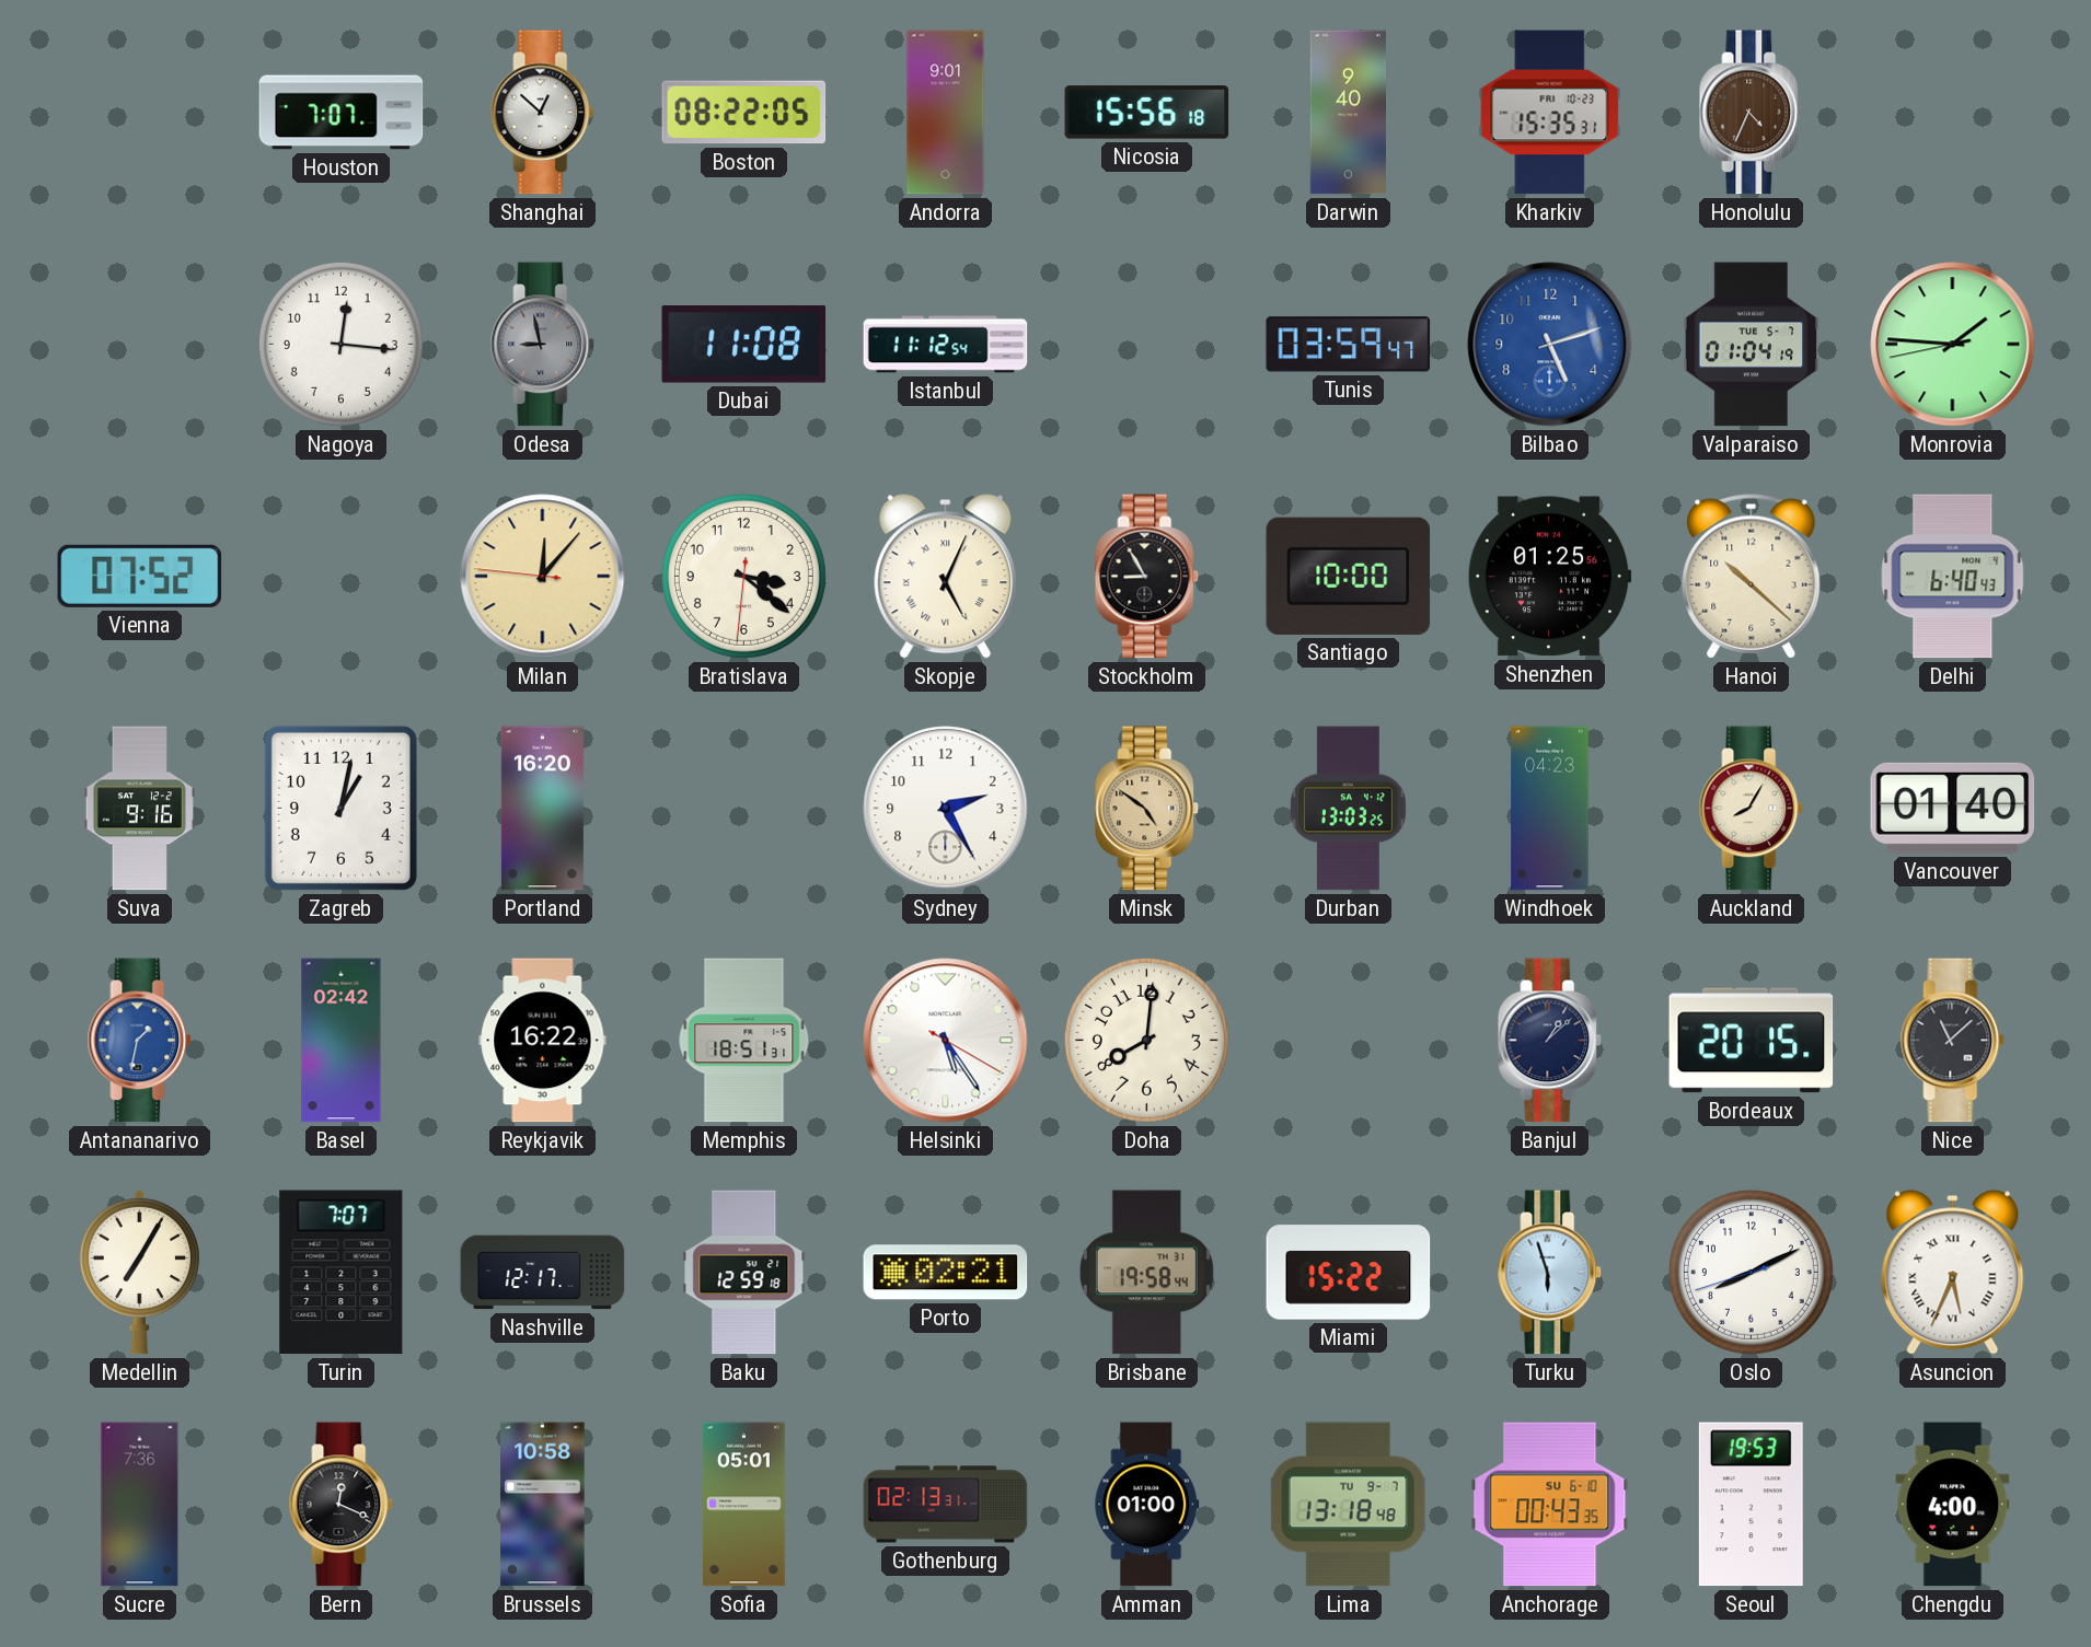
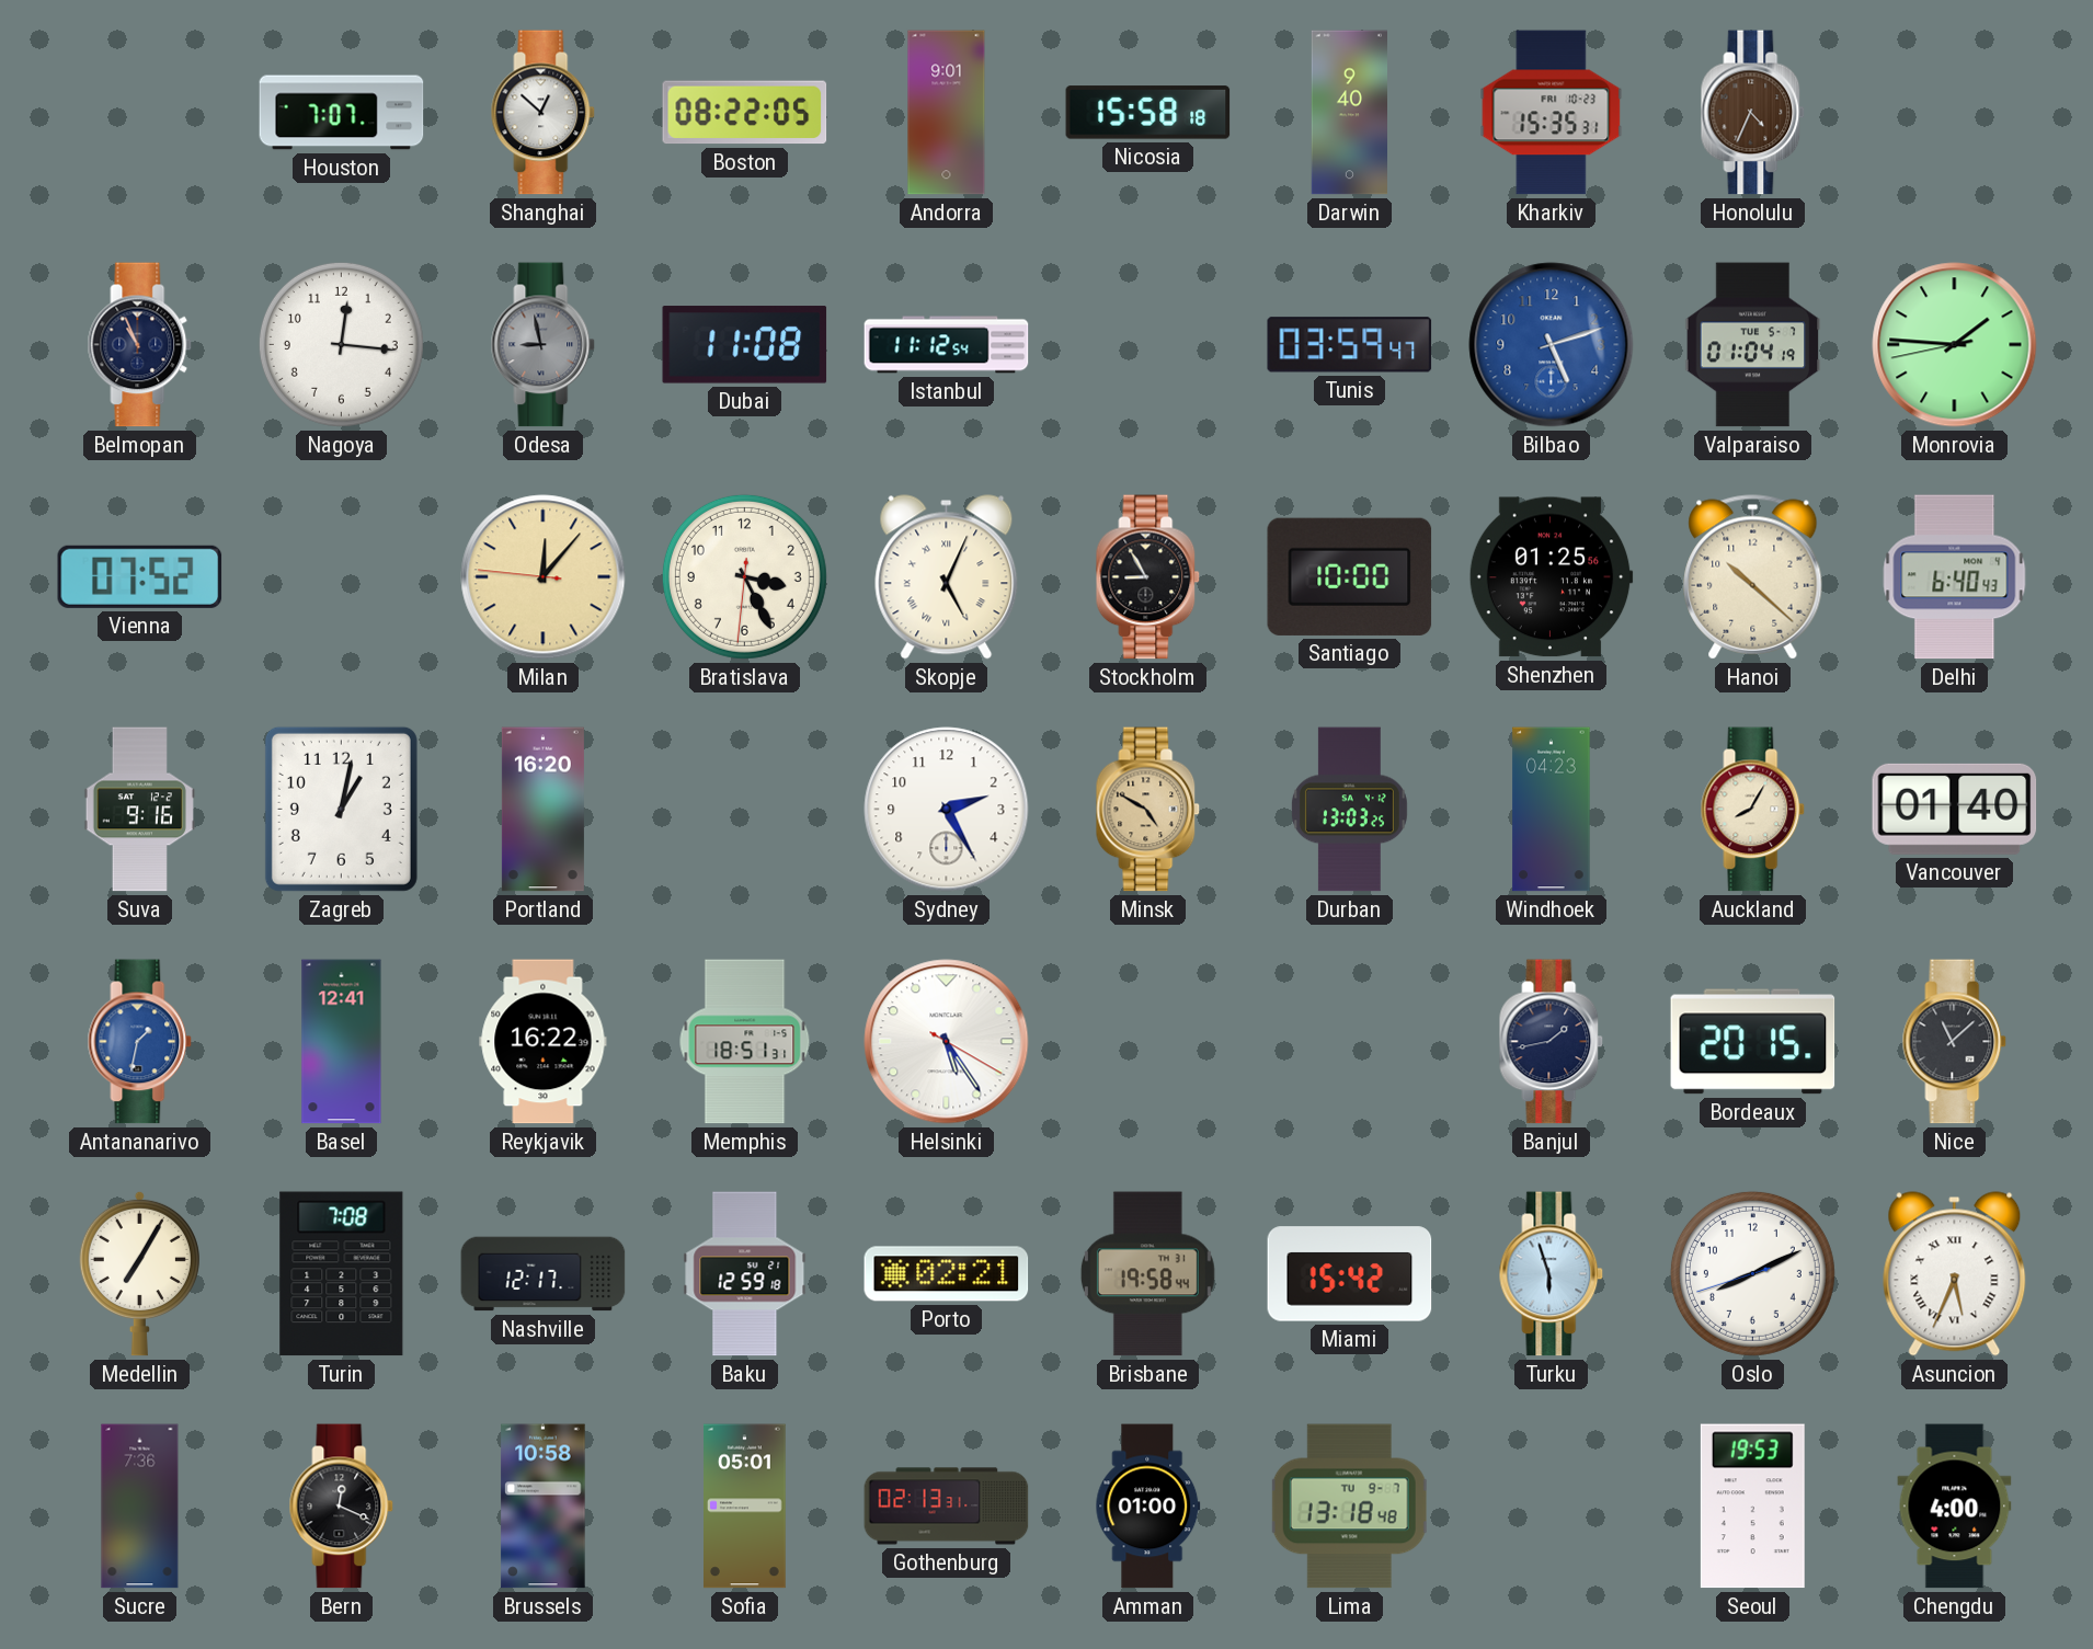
Nicosia: 15:56 -> 15:58
Belmopan: none -> 10:56
Bratislava: 3:21 -> 3:25
Minsk: 4:51 -> 4:50
Basel: 02:42 -> 12:41
Doha: 8:01 -> none
Banjul: 1:08 -> 1:43
Turin: 7:07 -> 7:08
Miami: 15:22 -> 15:42
Anchorage: 00:43 -> none
